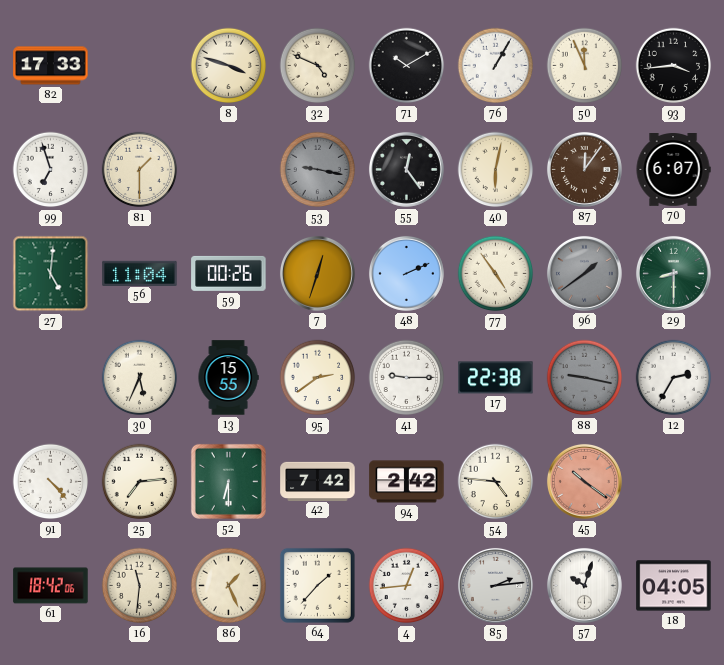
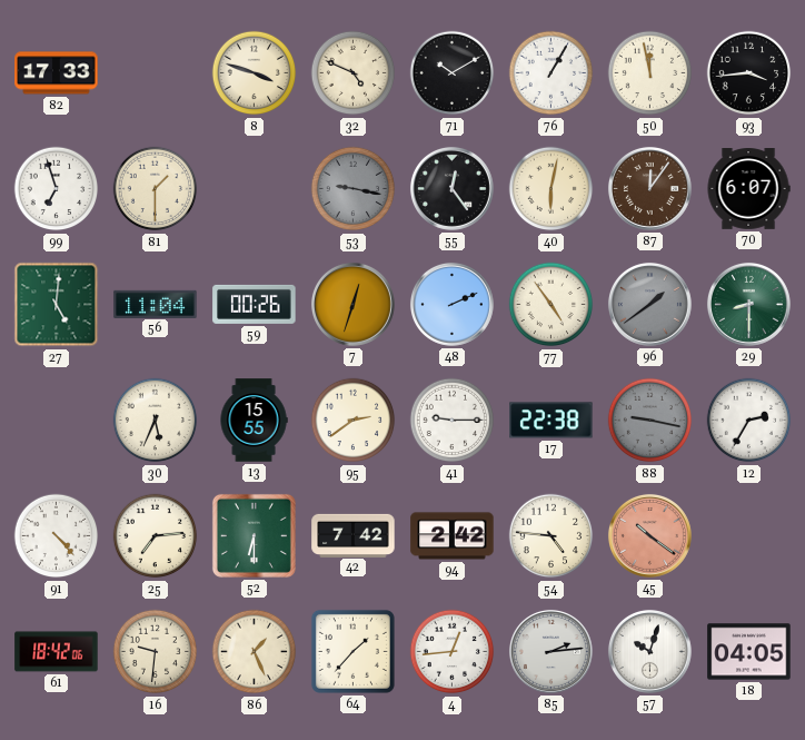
50: 11:56 -> 11:58
16: 11:31 -> 9:31
